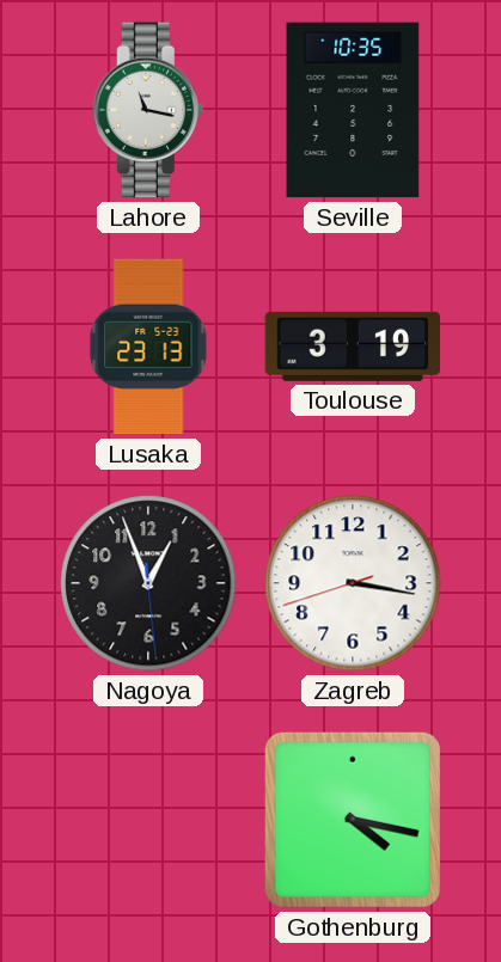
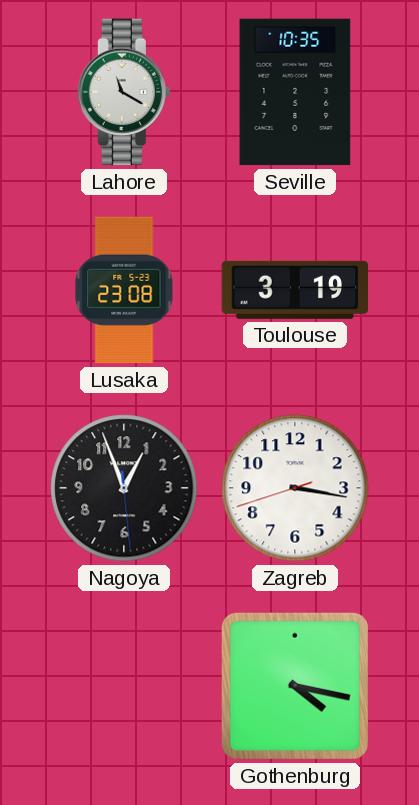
Lahore: 11:17 -> 11:20
Lusaka: 23:13 -> 23:08
